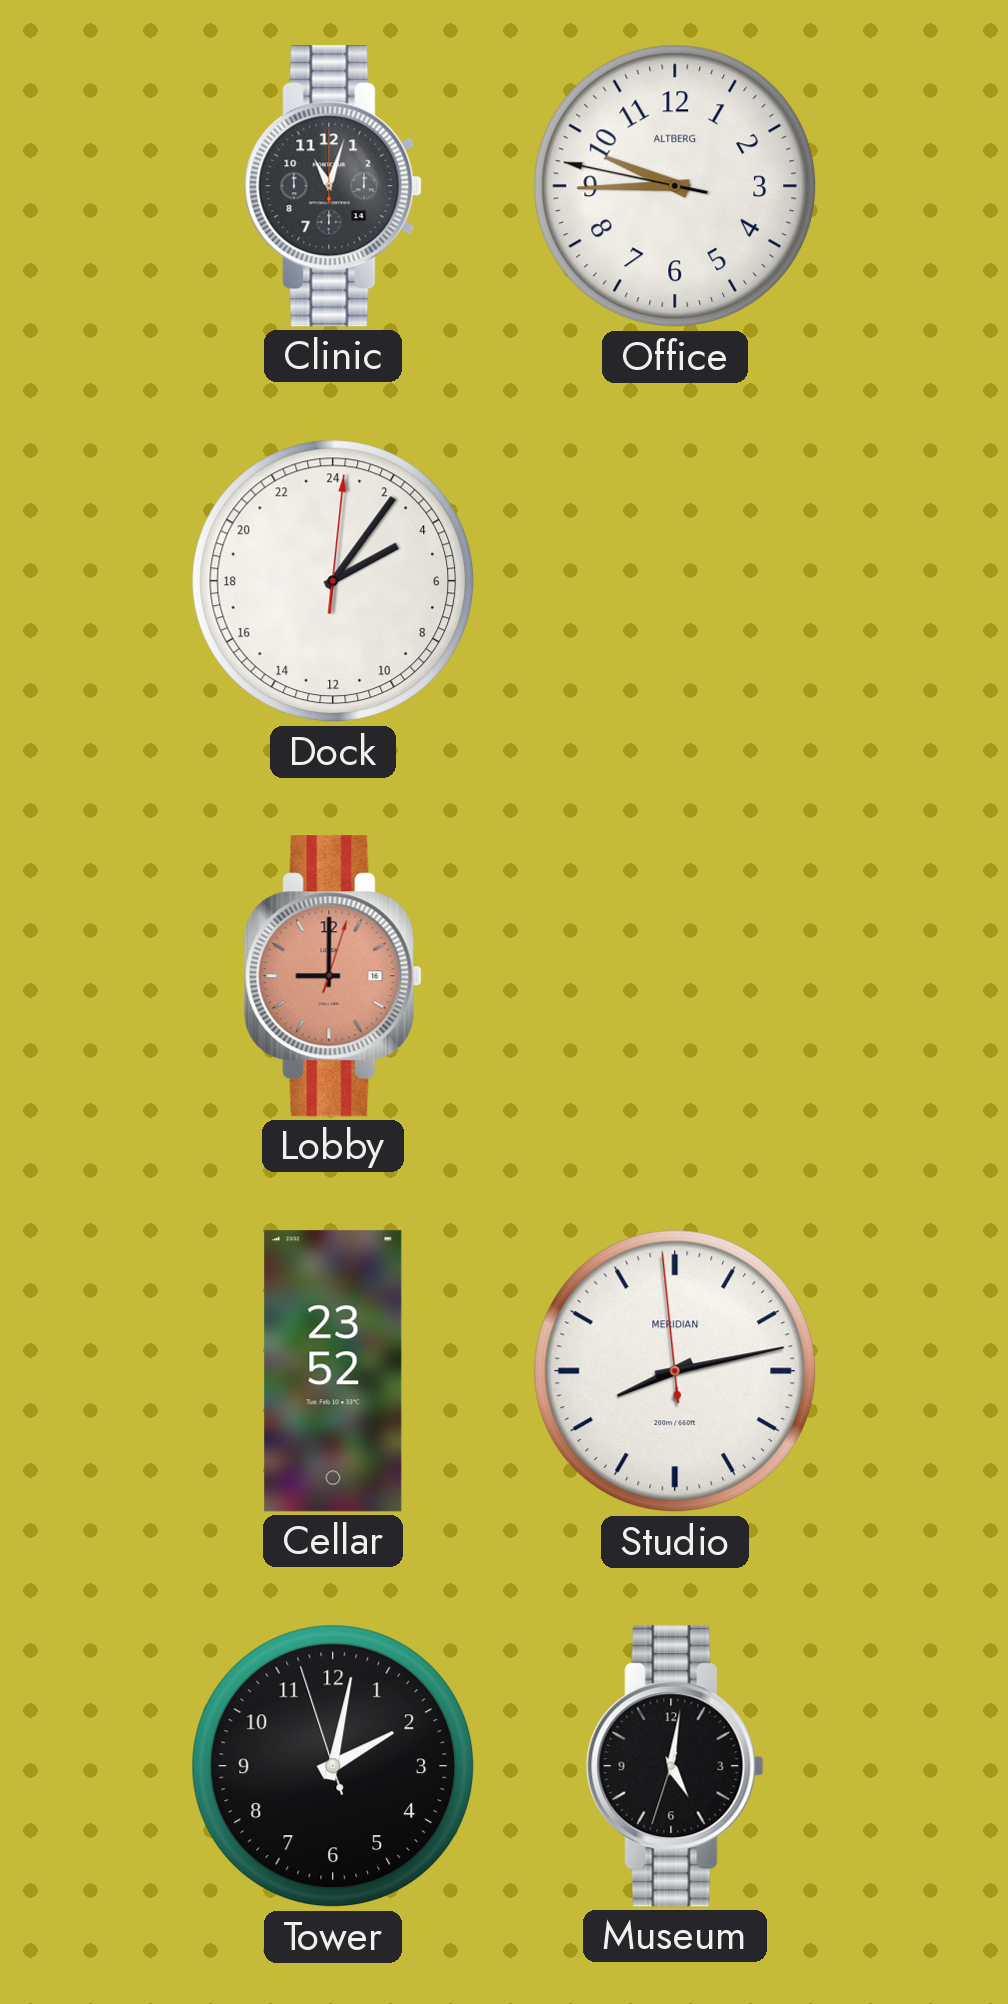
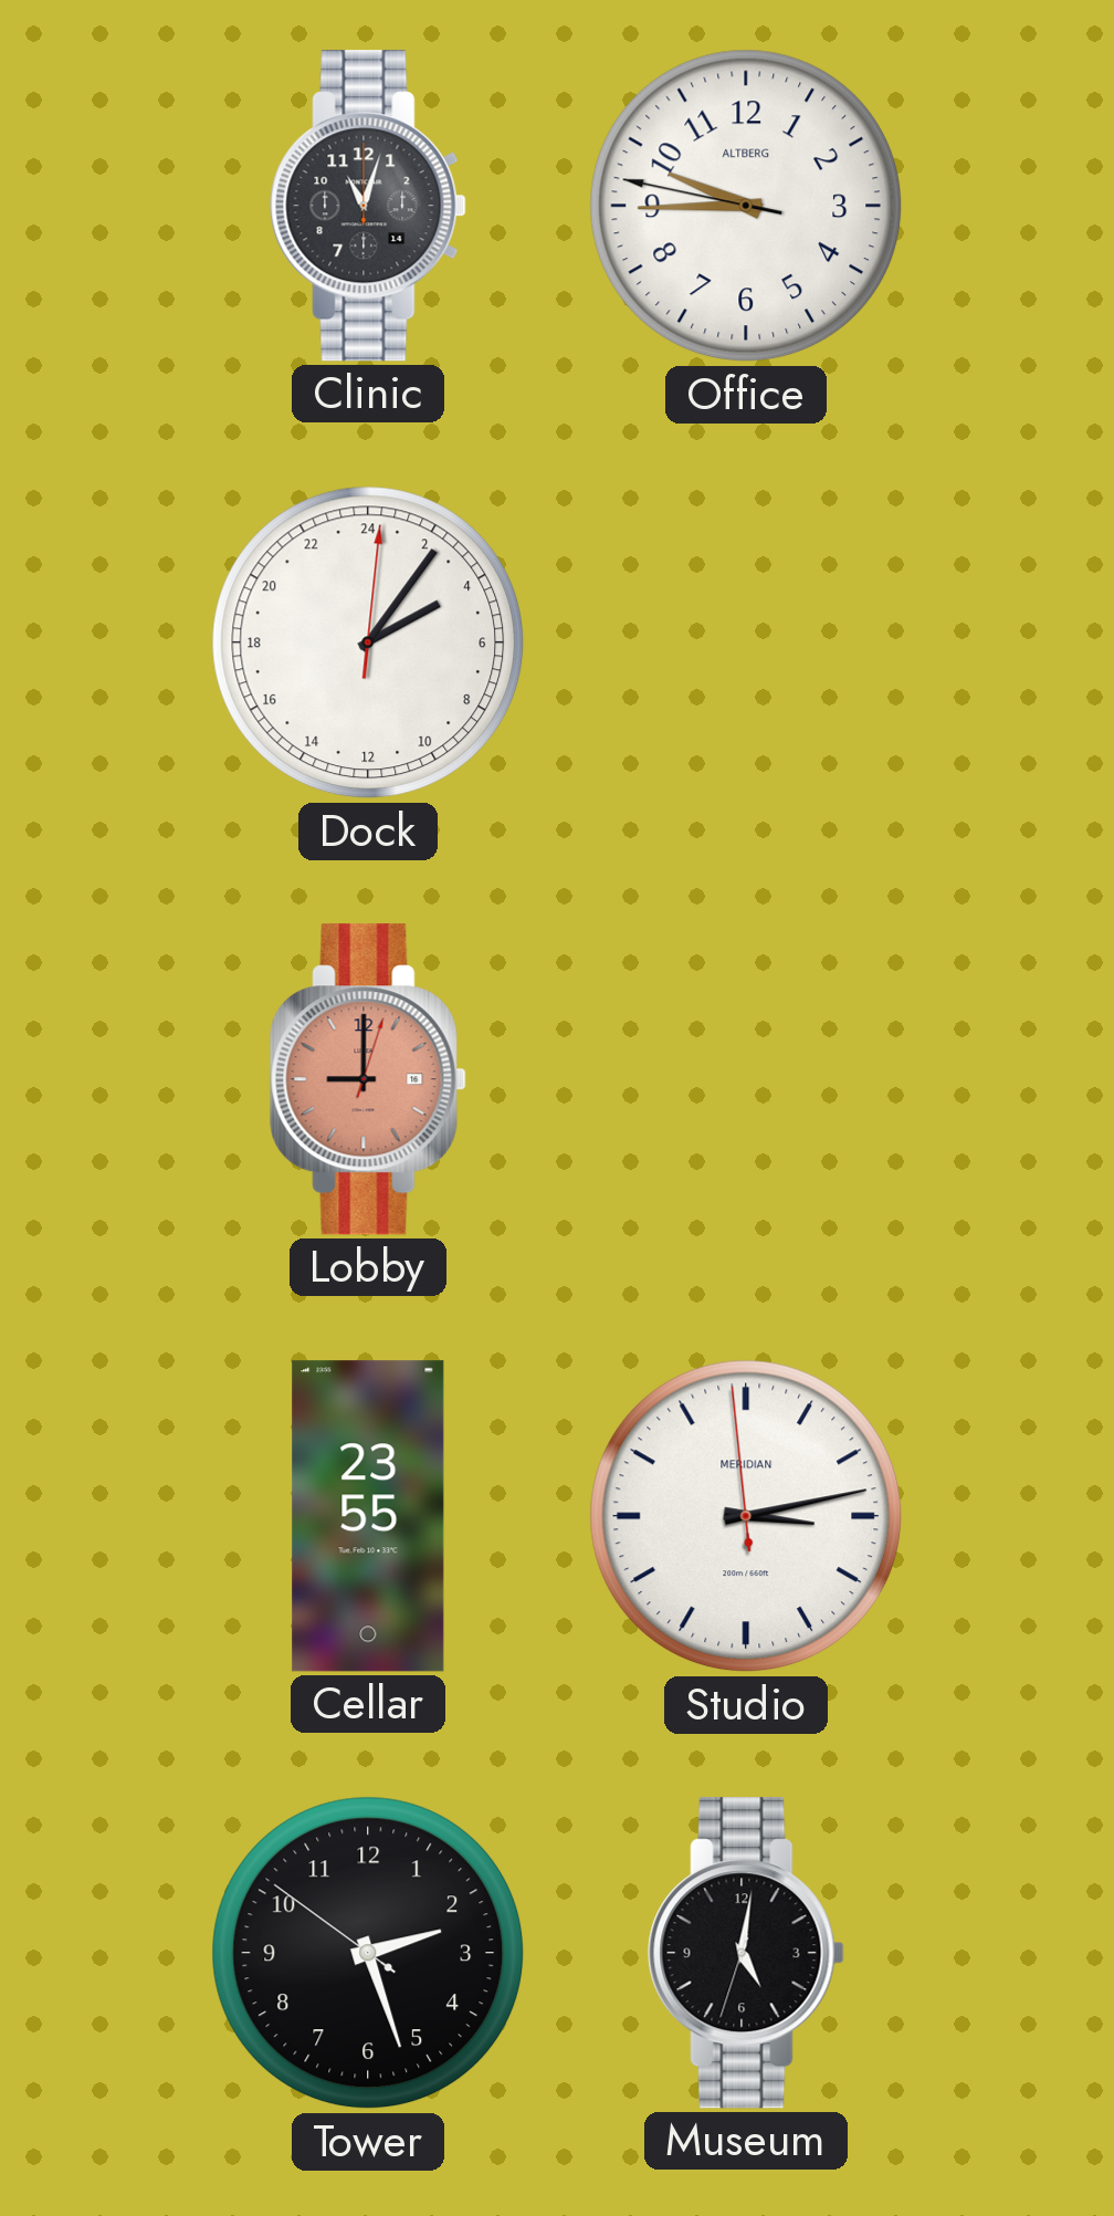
Cellar: 23:52 -> 23:55
Studio: 8:12 -> 3:12
Tower: 2:01 -> 2:26
